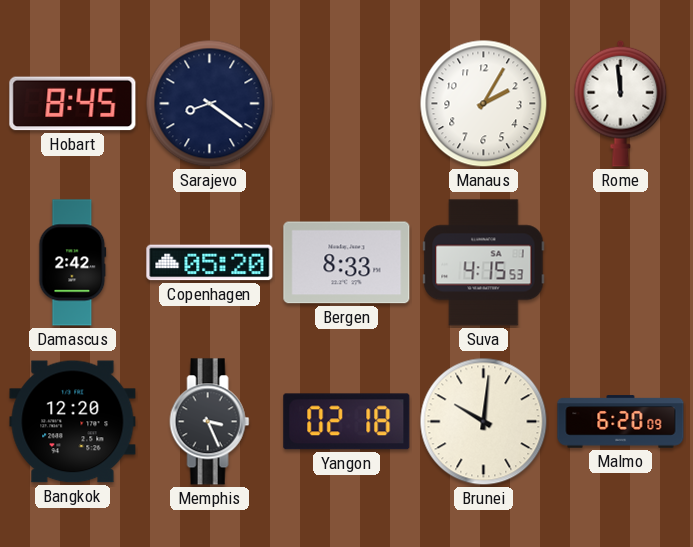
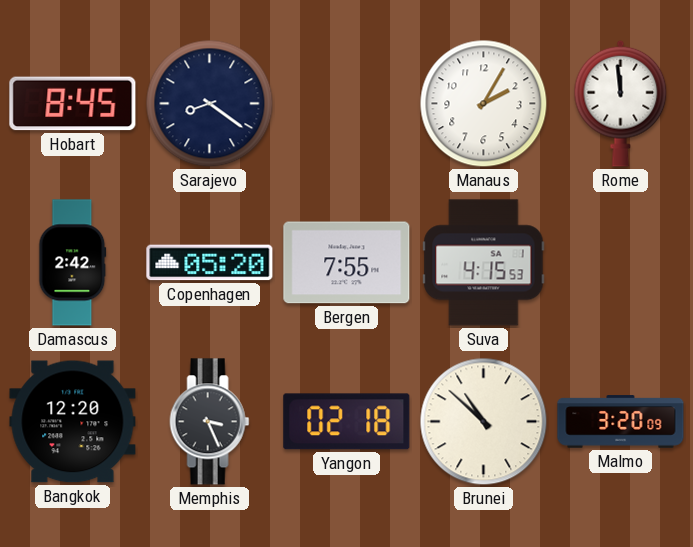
Bergen: 8:33 -> 7:55
Brunei: 10:01 -> 10:52
Malmo: 6:20 -> 3:20
